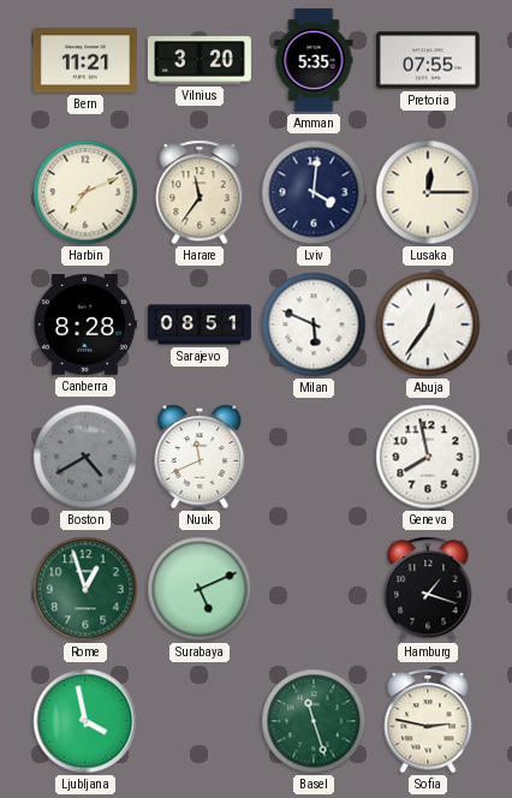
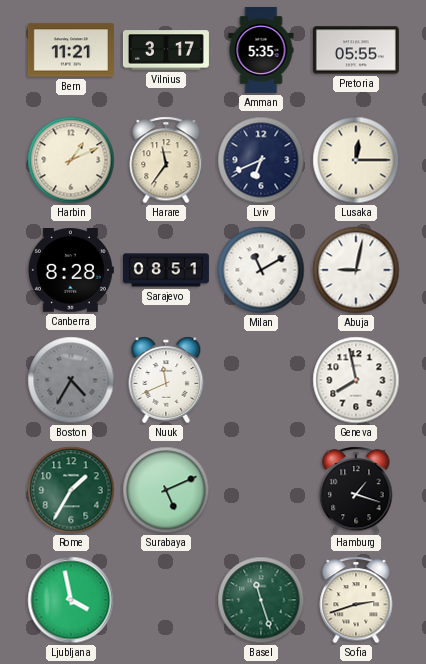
Vilnius: 3:20 -> 3:17
Pretoria: 07:55 -> 05:55
Harbin: 7:11 -> 1:11
Lviv: 4:01 -> 6:41
Milan: 5:49 -> 11:10
Abuja: 12:36 -> 9:02
Boston: 4:40 -> 4:35
Rome: 12:57 -> 1:35
Sofia: 2:47 -> 2:42
